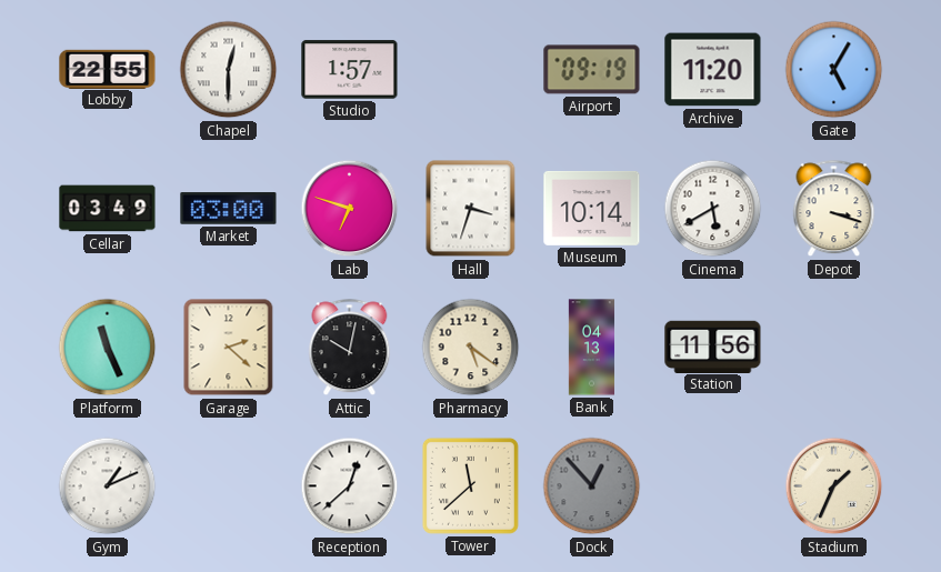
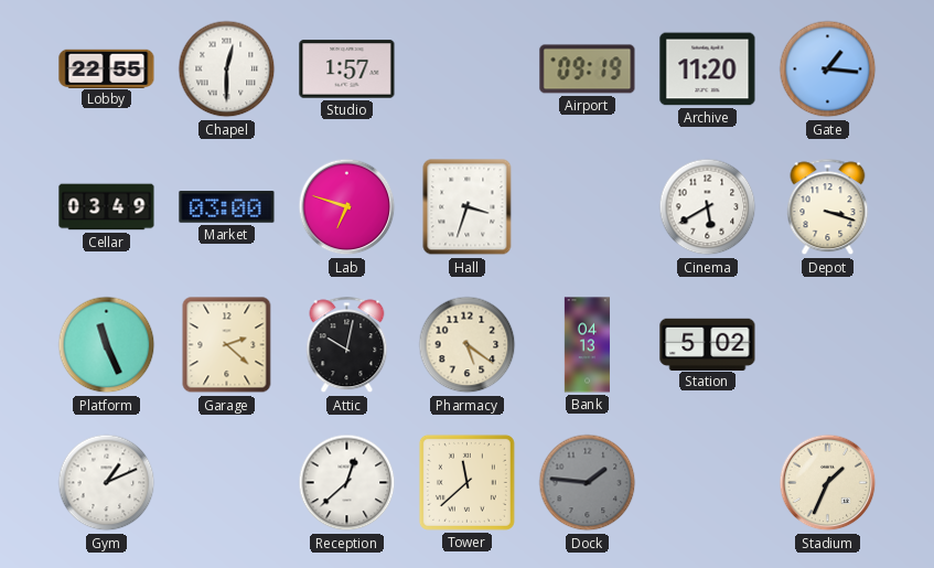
Gate: 5:05 -> 1:16
Museum: 10:14 -> none
Station: 11:56 -> 5:02
Dock: 12:53 -> 1:46
